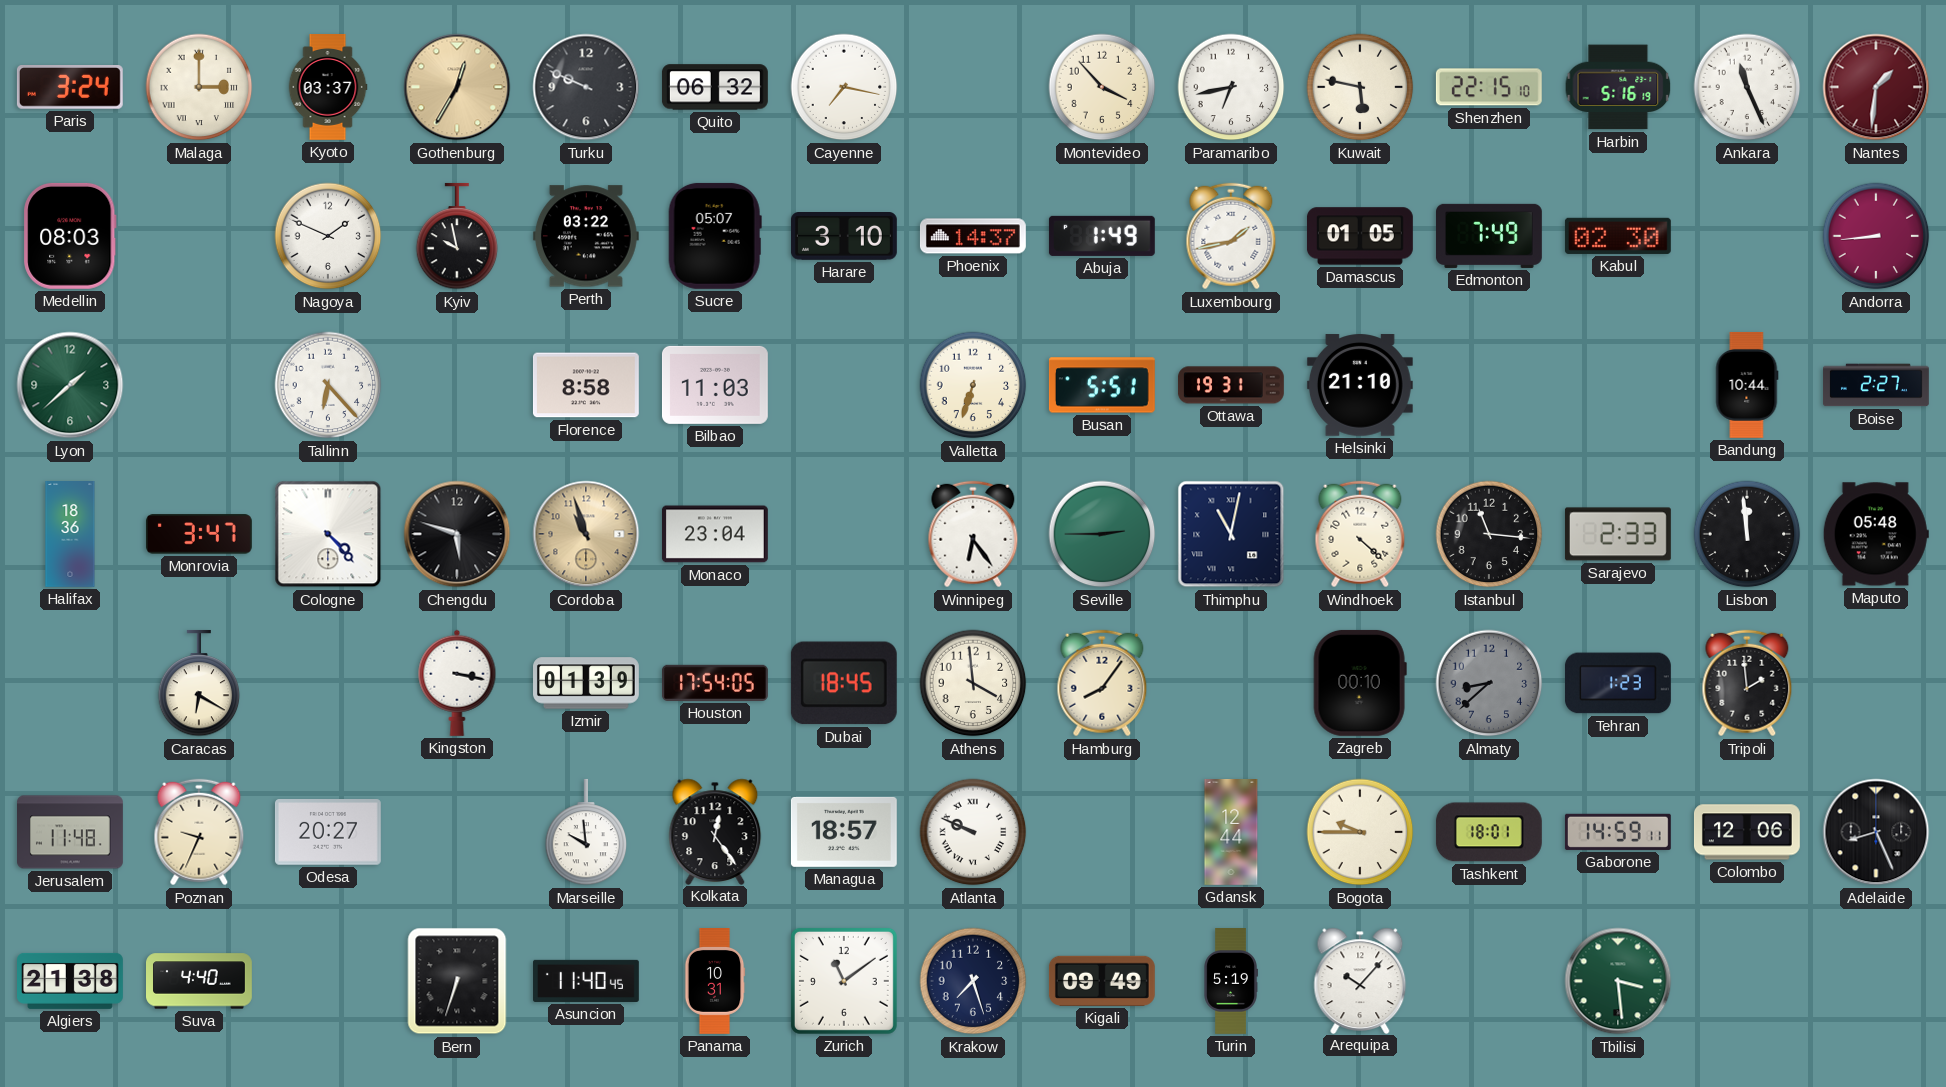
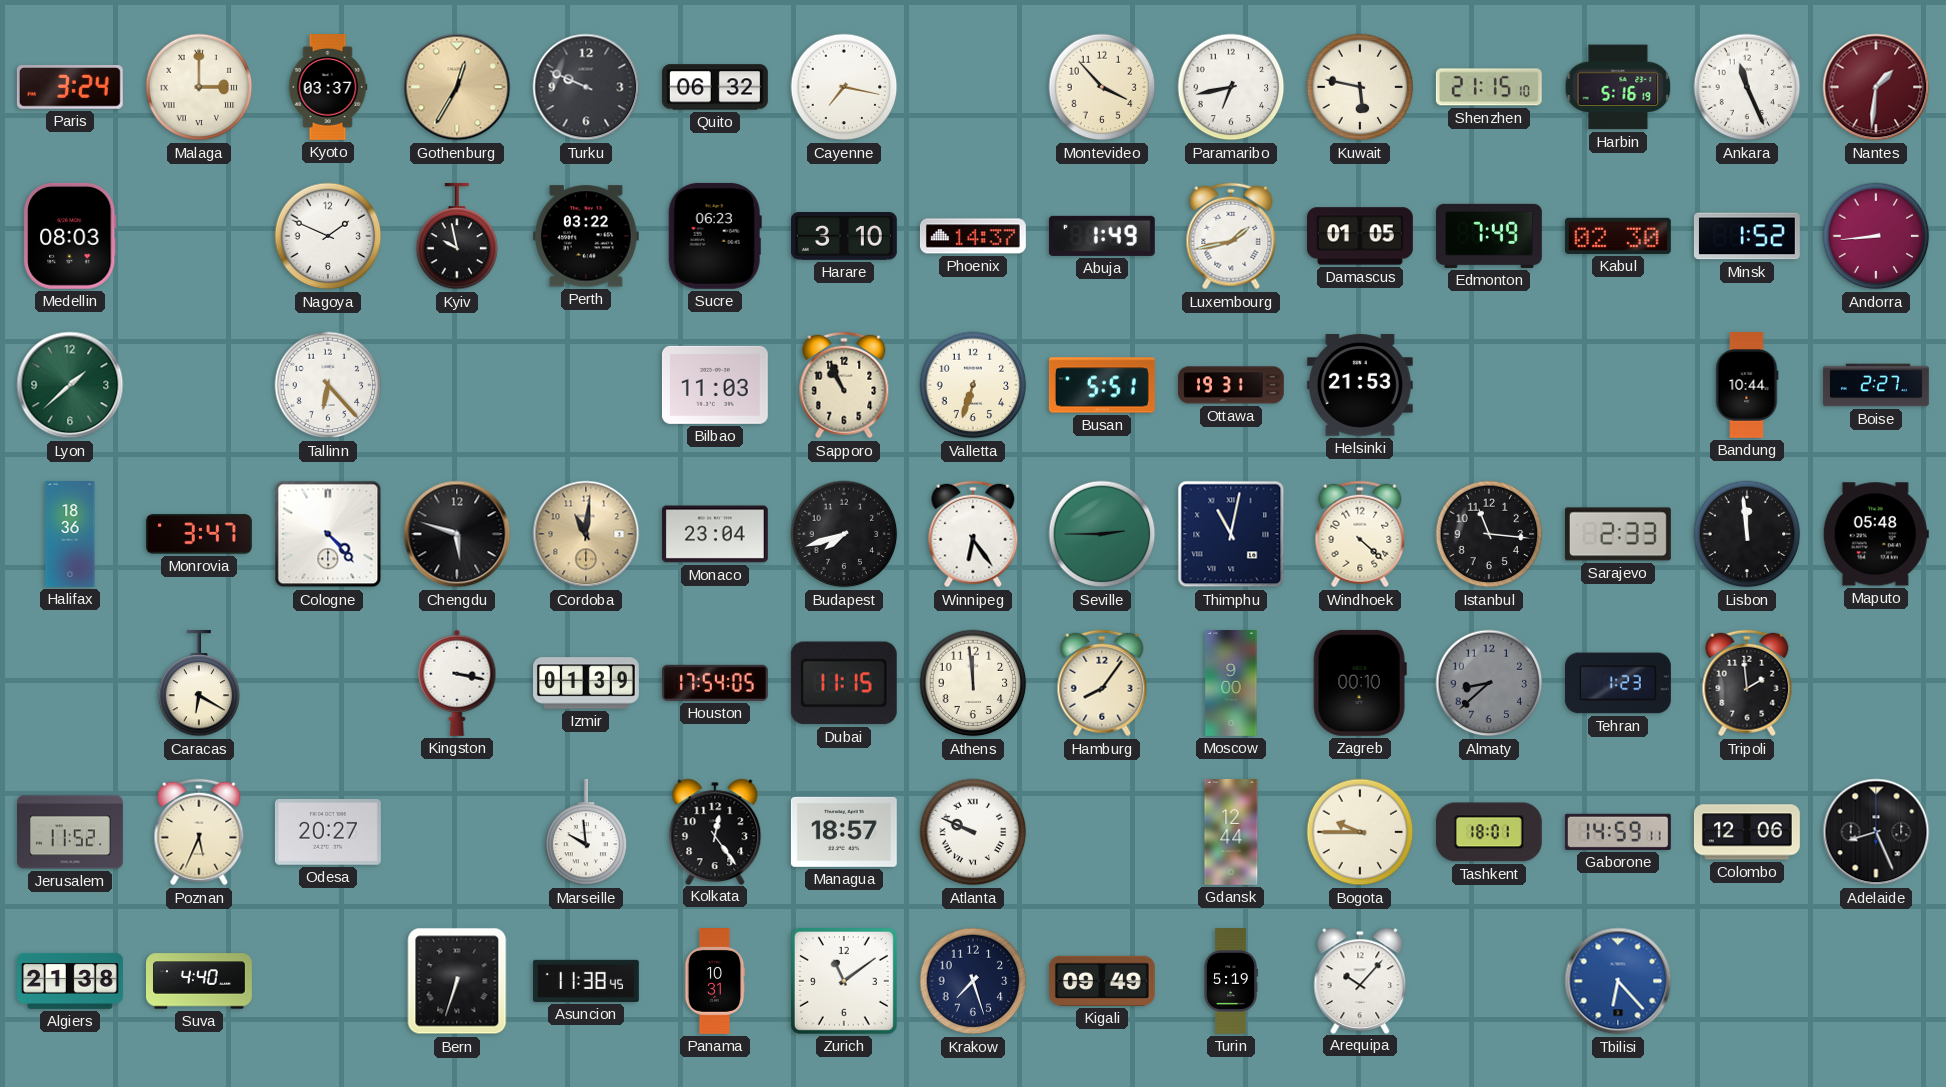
Shenzhen: 22:15 -> 21:15
Sucre: 05:07 -> 06:23
Minsk: none -> 1:52
Florence: 8:58 -> none
Sapporo: none -> 10:56
Helsinki: 21:10 -> 21:53
Cordoba: 10:57 -> 11:01
Budapest: none -> 7:42
Dubai: 18:45 -> 11:15
Athens: 3:59 -> 11:59
Moscow: none -> 9:00
Jerusalem: 11:48 -> 11:52
Poznan: 9:34 -> 5:34
Asuncion: 11:40 -> 11:38
Tbilisi: 3:29 -> 6:23
Tbilisi dial: green -> blue
